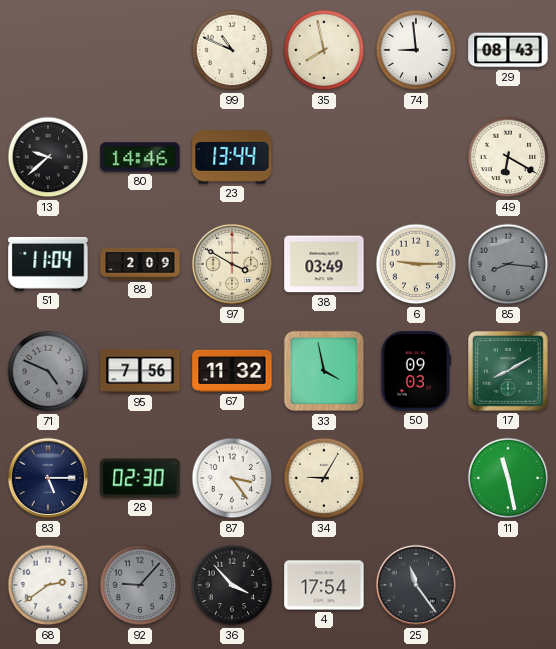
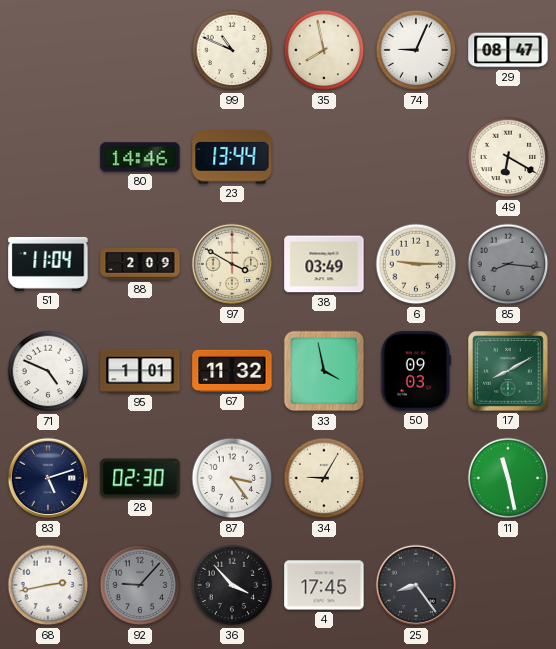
74: 8:59 -> 9:04
29: 08:43 -> 08:47
13: 9:38 -> none
71 dial: grey -> white
95: 7:56 -> 1:01
83: 5:15 -> 5:12
68: 2:39 -> 2:43
4: 17:54 -> 17:45
25: 11:24 -> 8:24
